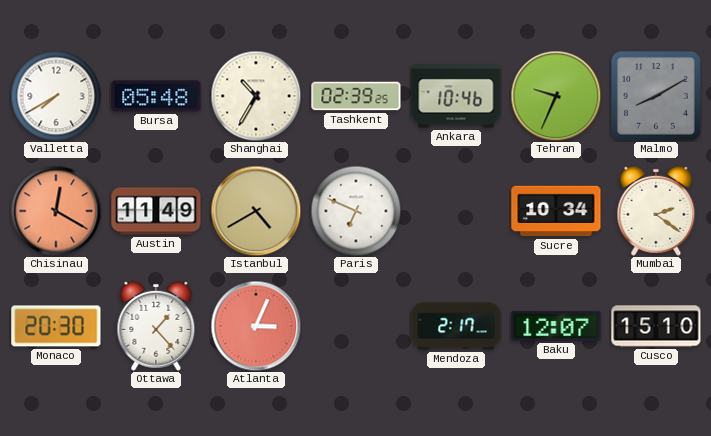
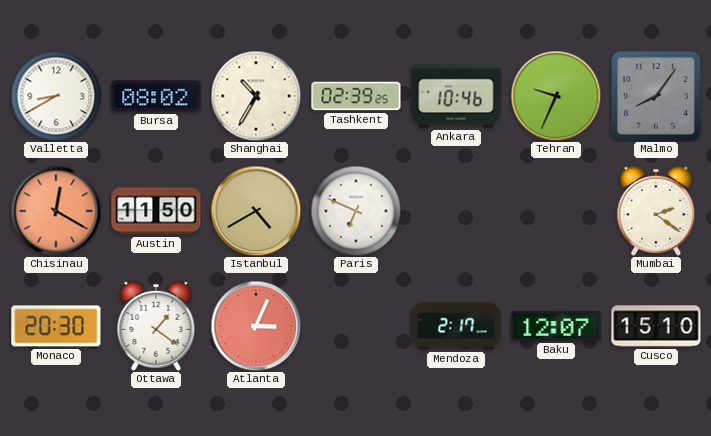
Valletta: 7:40 -> 8:40
Bursa: 05:48 -> 08:02
Malmo: 8:10 -> 8:06
Austin: 11:49 -> 11:50
Sucre: 10:34 -> none
Ottawa: 1:23 -> 1:21
